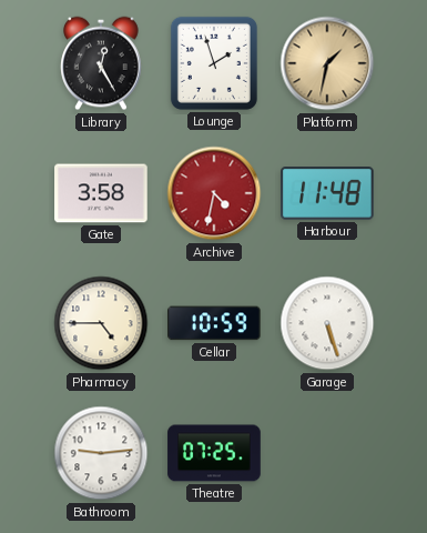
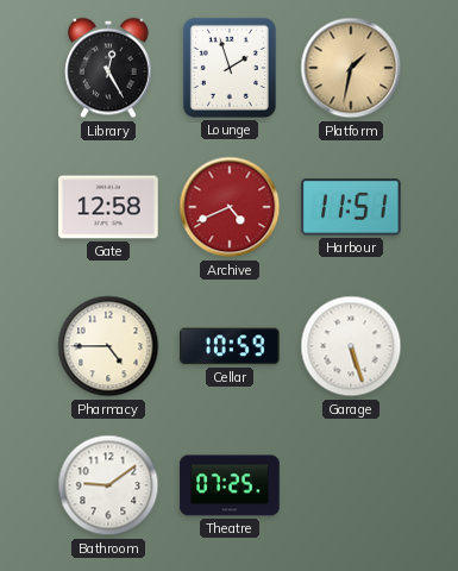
Gate: 3:58 -> 12:58
Archive: 4:32 -> 4:41
Harbour: 11:48 -> 11:51
Bathroom: 9:14 -> 9:09
